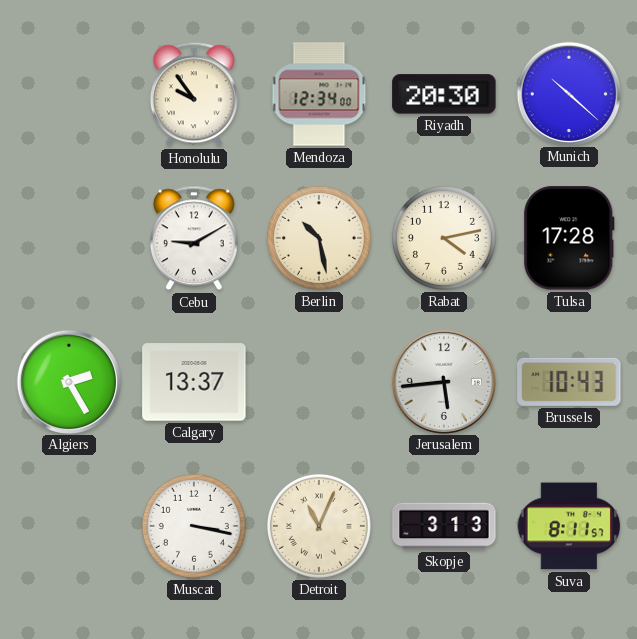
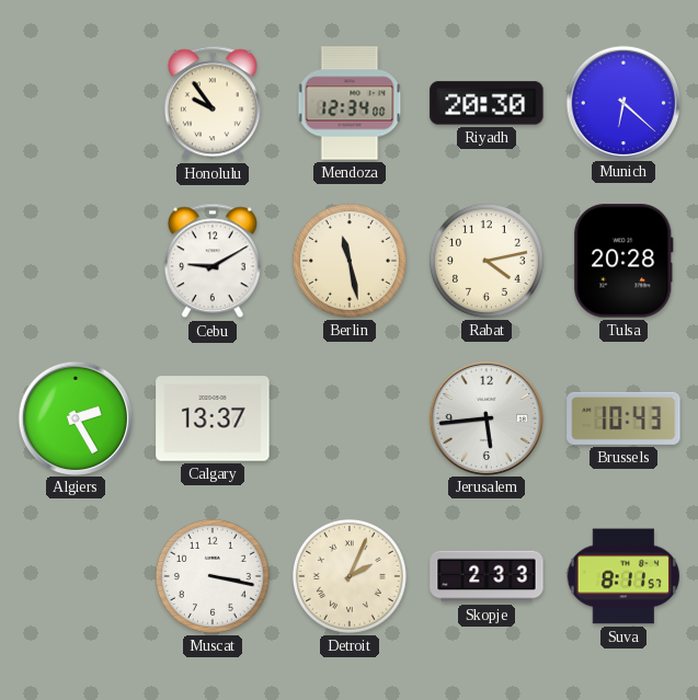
Munich: 10:22 -> 6:22
Berlin: 10:28 -> 11:28
Tulsa: 17:28 -> 20:28
Detroit: 11:04 -> 2:04
Skopje: 3:13 -> 2:33
